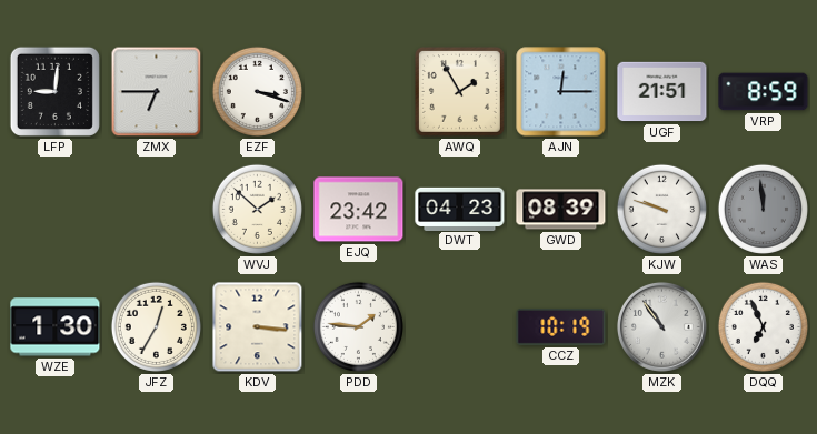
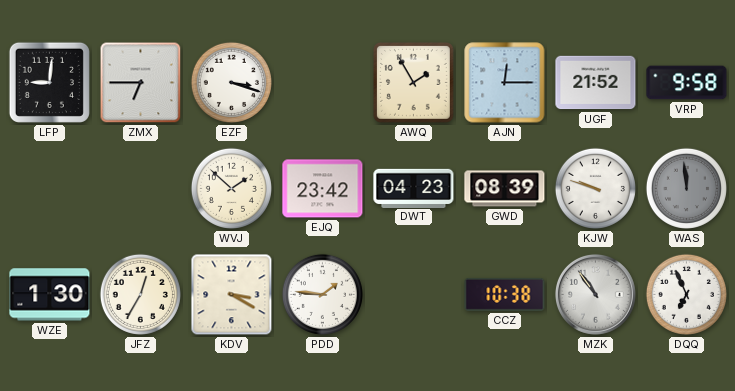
UGF: 21:51 -> 21:52
VRP: 8:59 -> 9:58
KDV: 3:16 -> 3:20
CCZ: 10:19 -> 10:38
